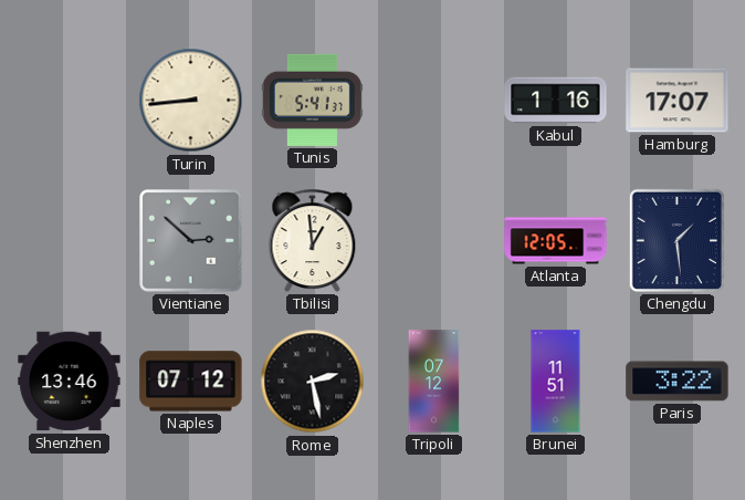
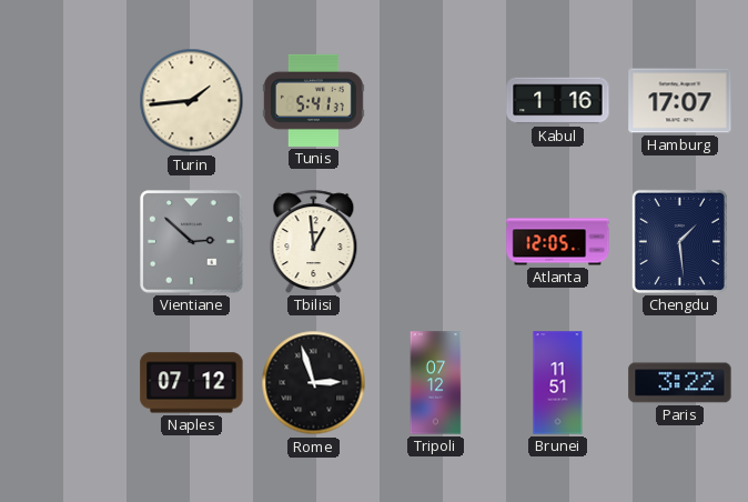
Turin: 8:44 -> 1:44
Shenzhen: 13:46 -> none
Rome: 2:28 -> 2:57
